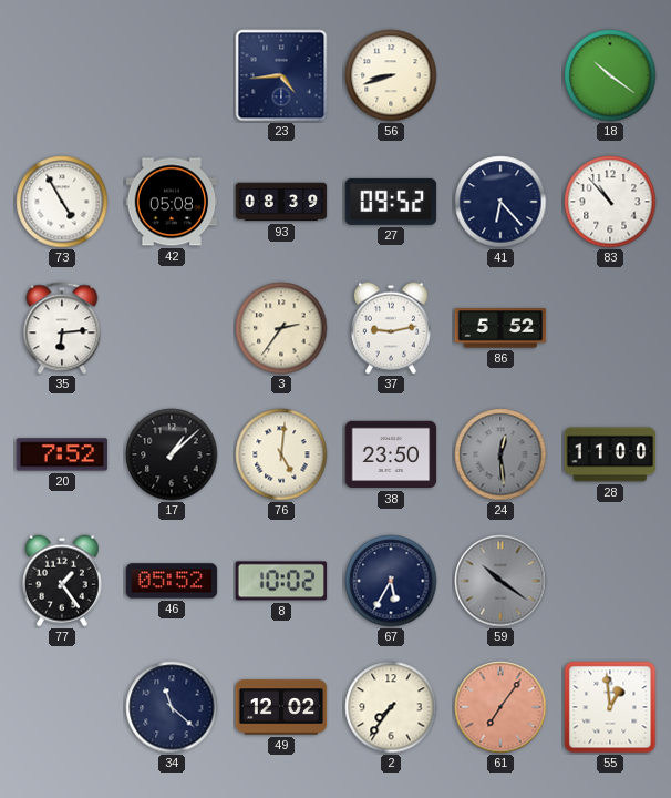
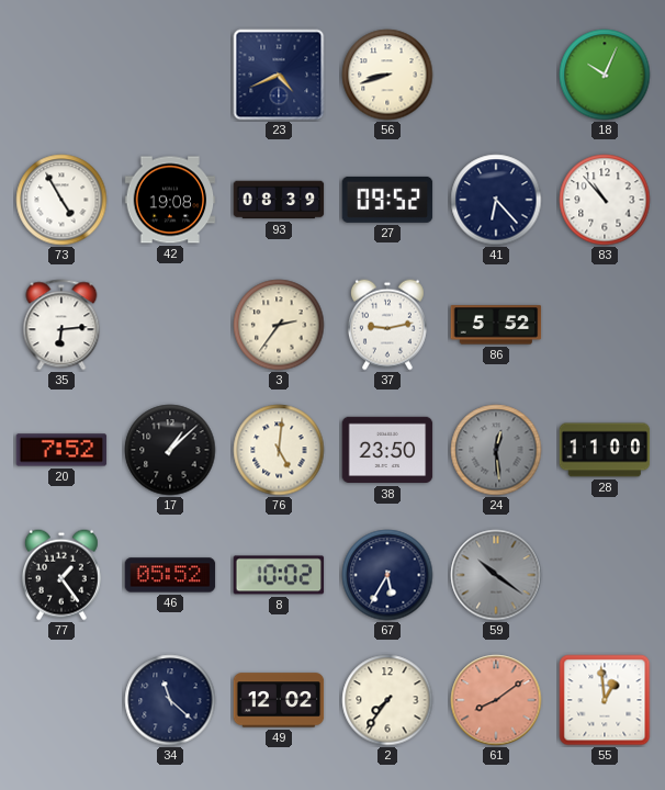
23: 4:44 -> 4:41
18: 10:21 -> 10:04
42: 05:08 -> 19:08
61: 7:06 -> 8:09
